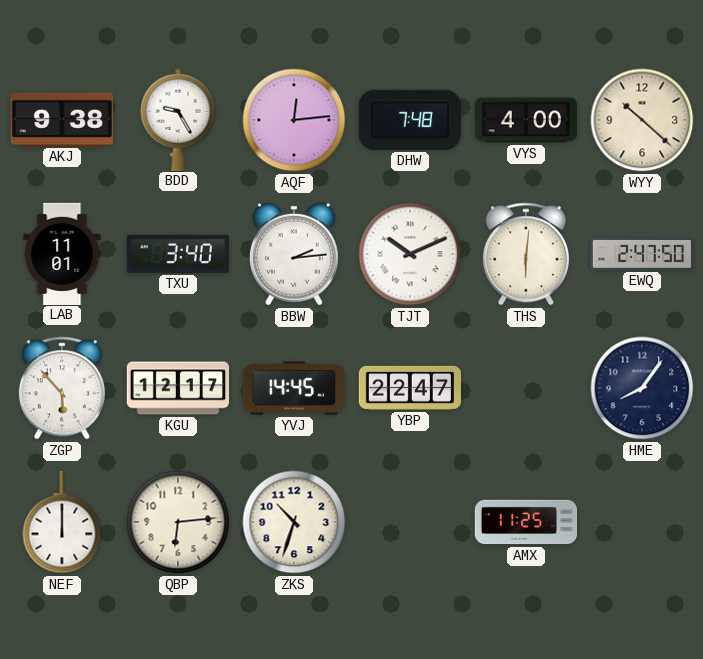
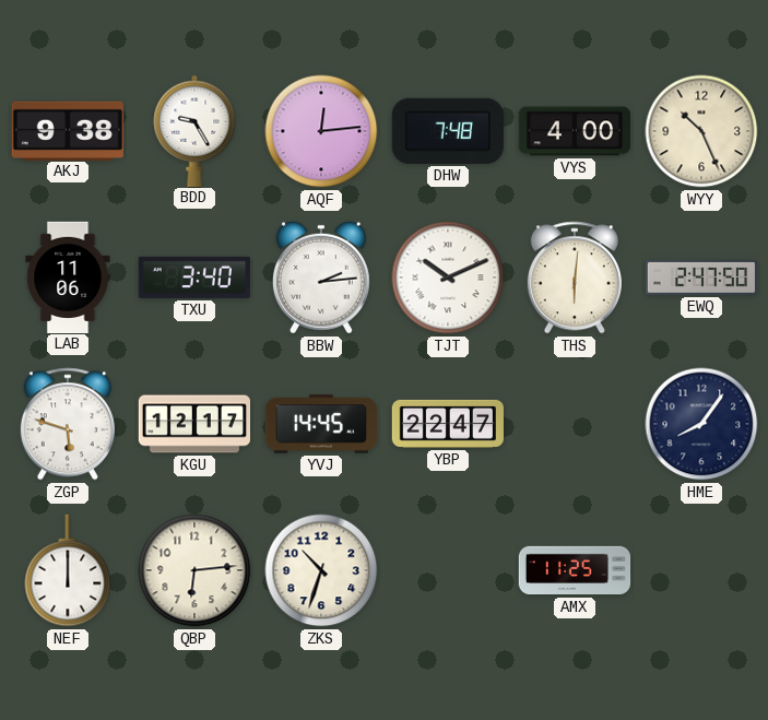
WYY: 10:22 -> 10:26
LAB: 11:01 -> 11:06
ZGP: 5:53 -> 5:48
